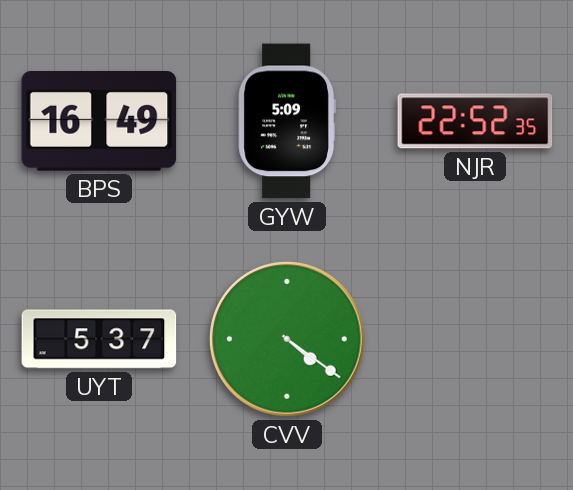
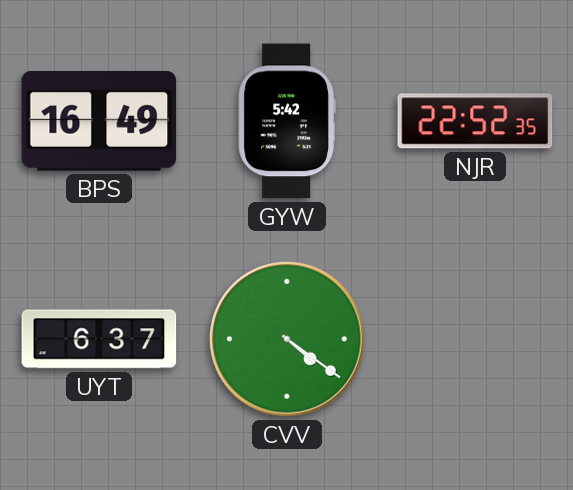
GYW: 5:09 -> 5:42
UYT: 5:37 -> 6:37
